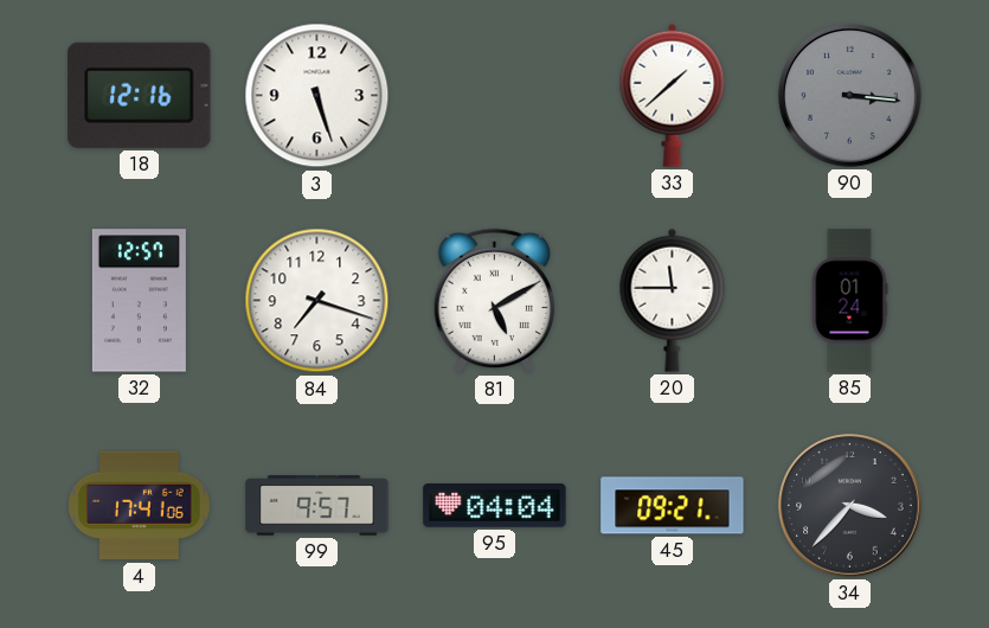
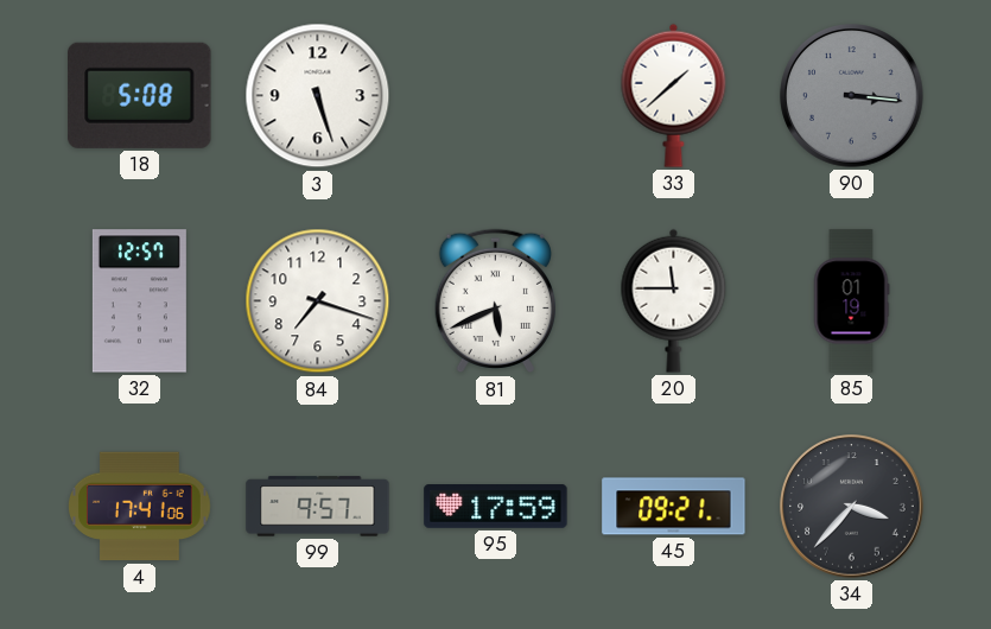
18: 12:16 -> 5:08
81: 5:10 -> 5:41
85: 01:24 -> 01:19
95: 04:04 -> 17:59
